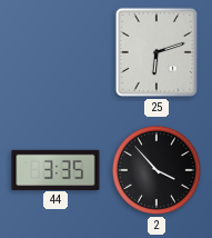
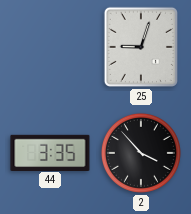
25: 6:12 -> 9:03
